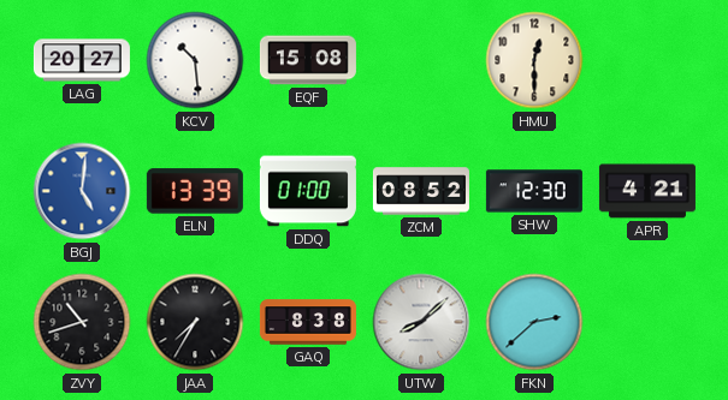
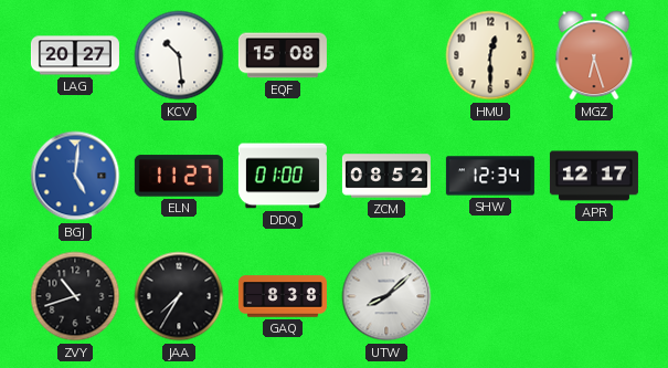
MGZ: none -> 6:27
ELN: 13:39 -> 11:27
SHW: 12:30 -> 12:34
APR: 4:21 -> 12:17
FKN: 2:38 -> none
